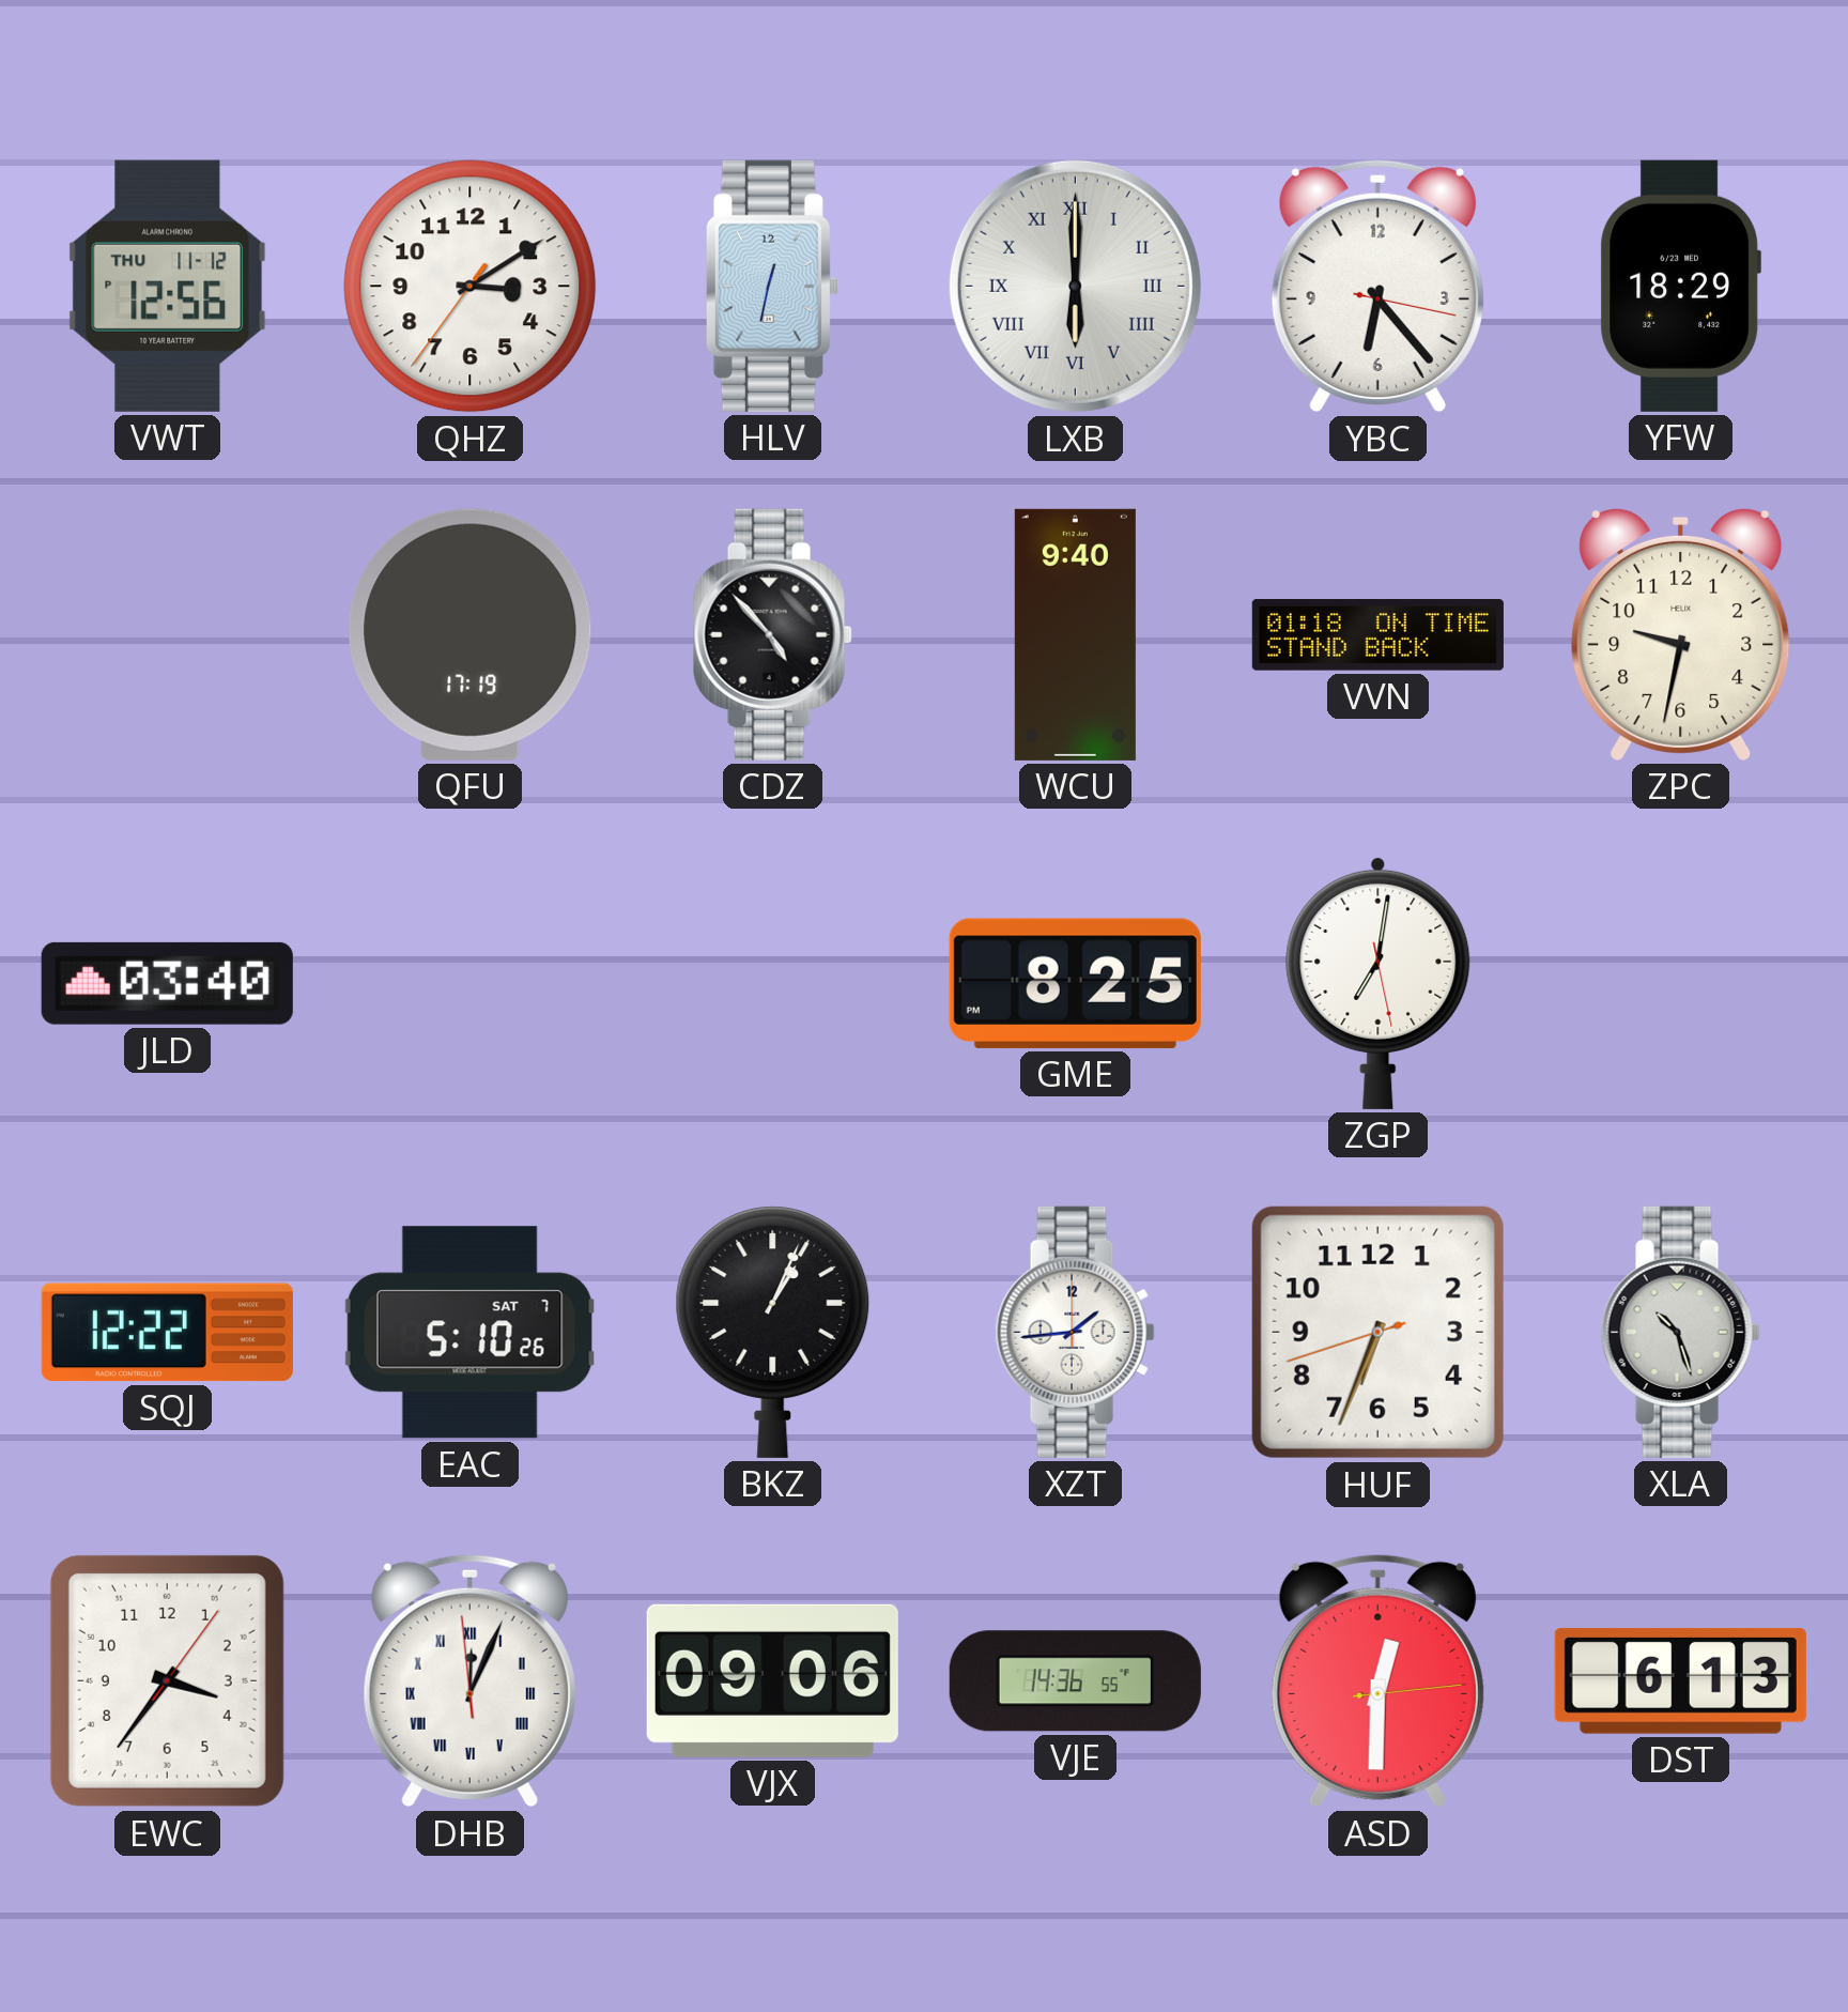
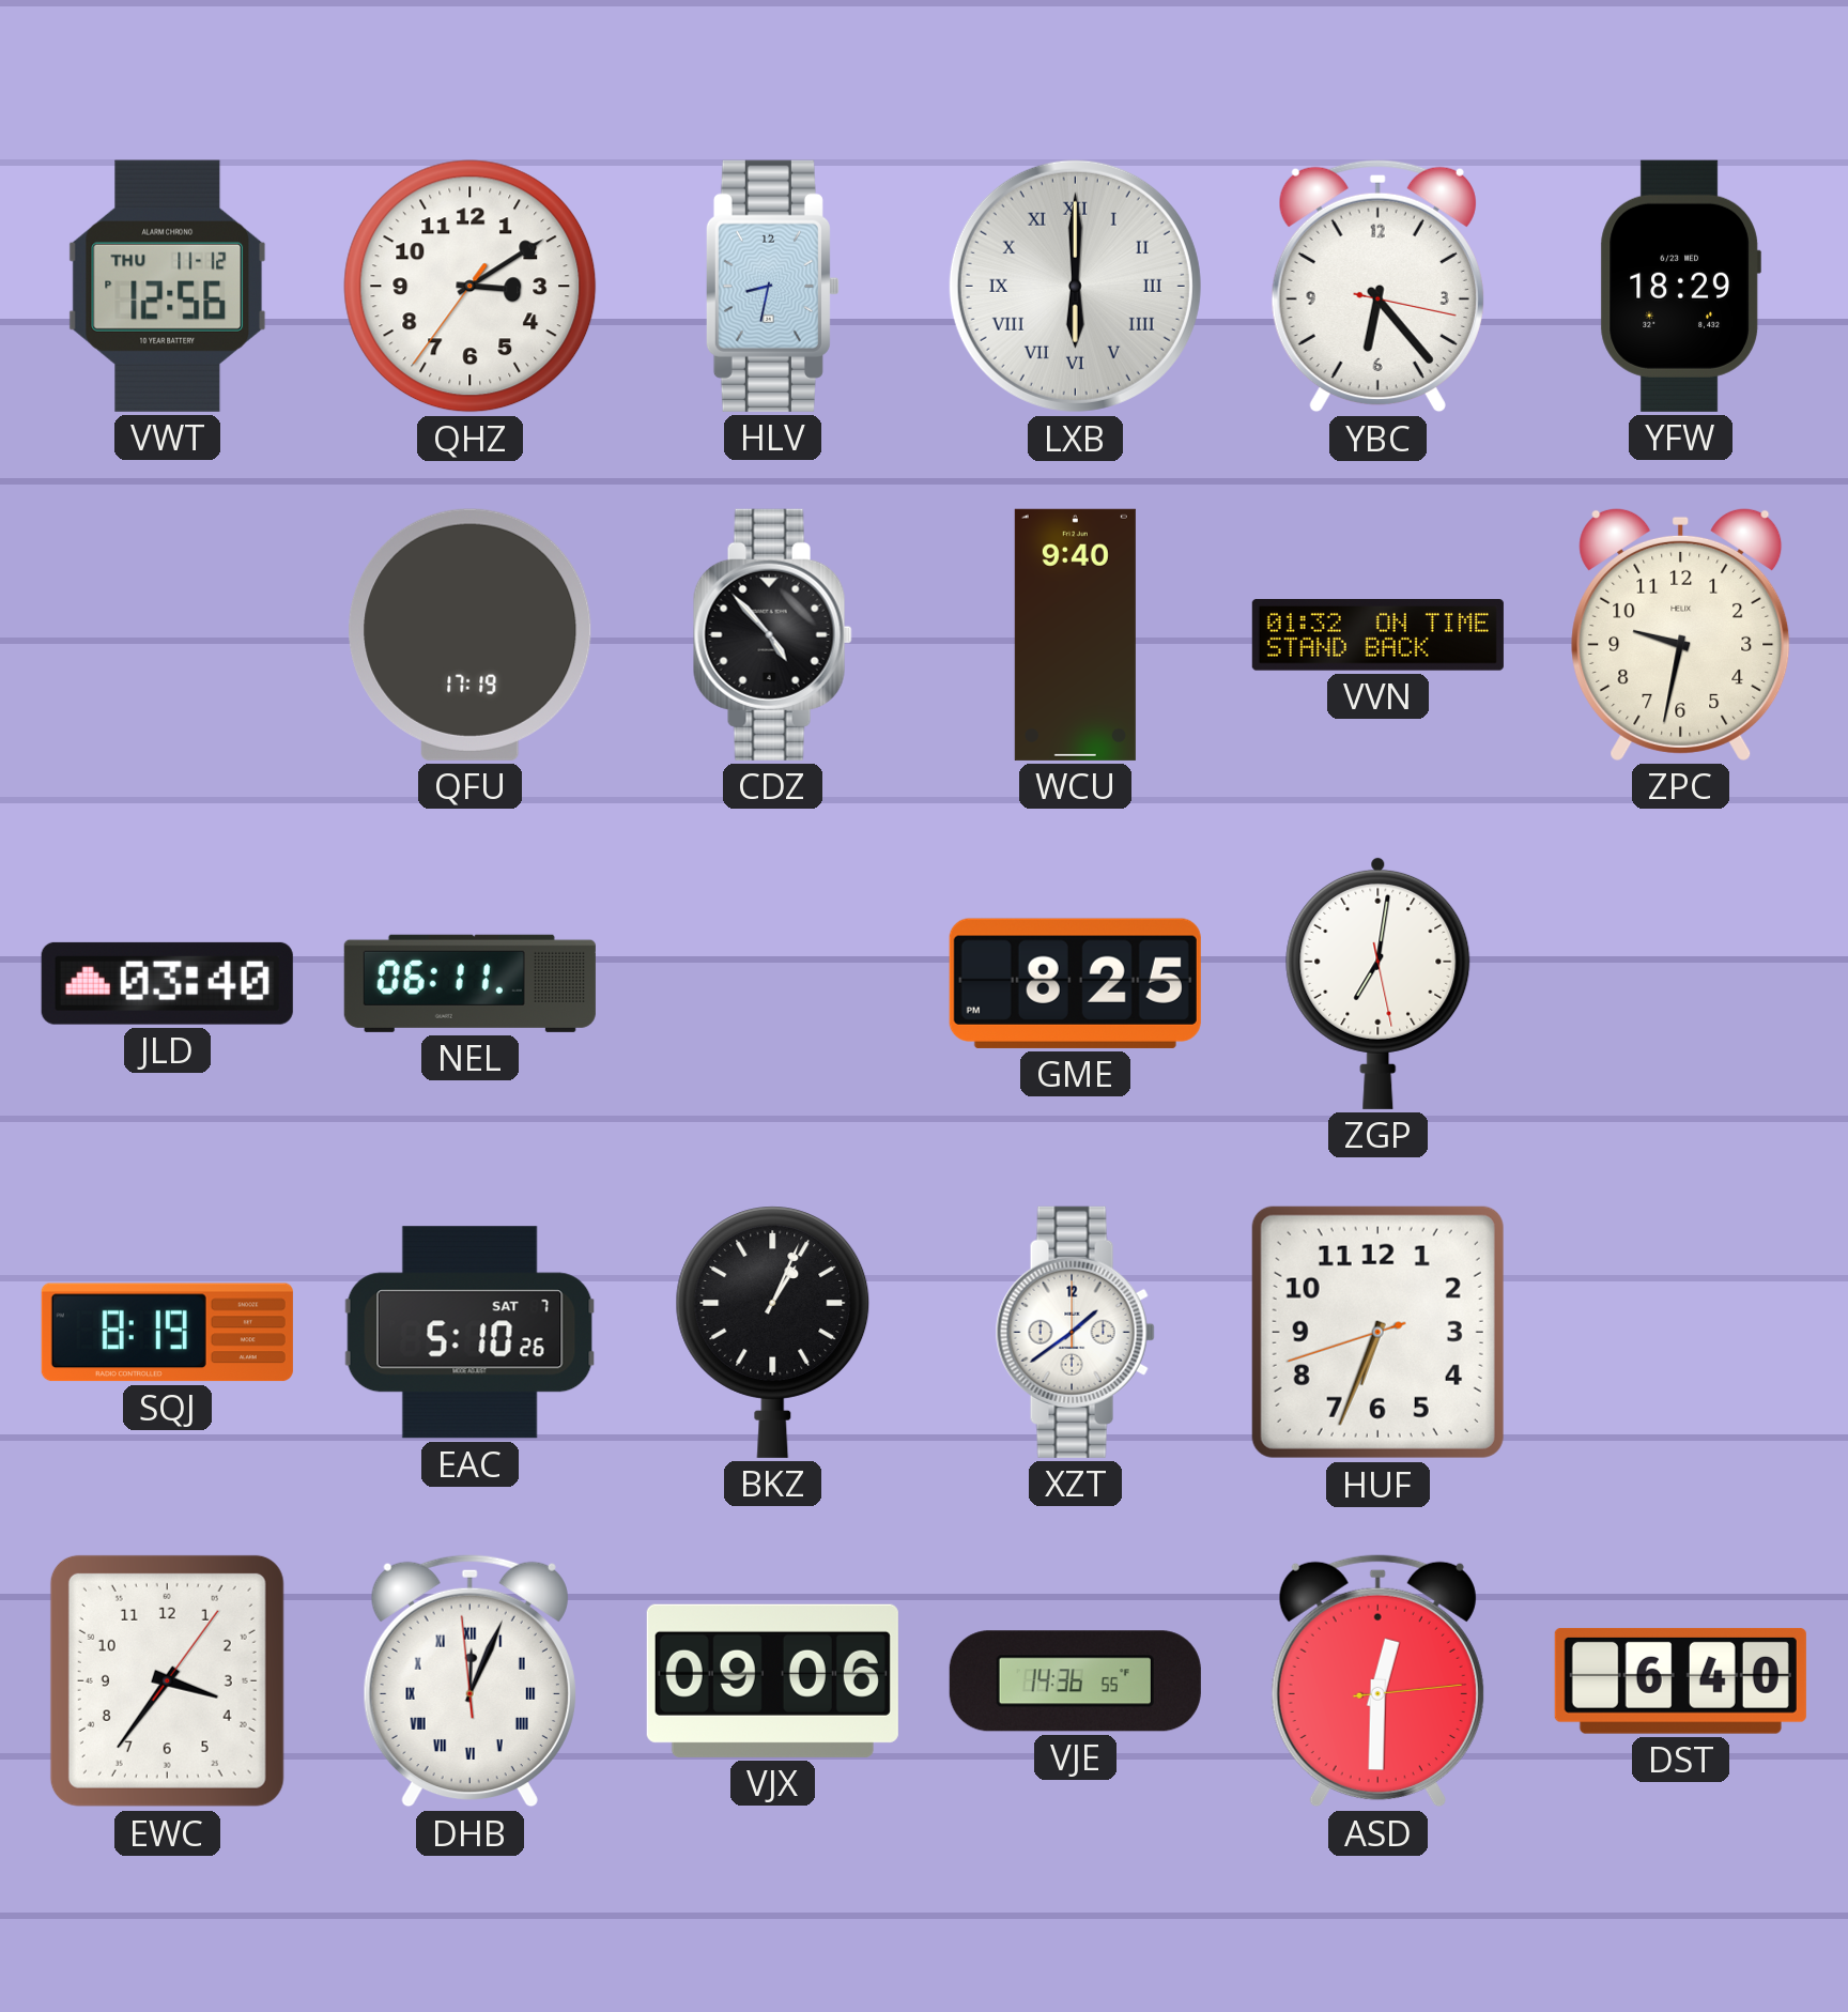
HLV: 12:32 -> 8:32
VVN: 01:18 -> 01:32
NEL: none -> 06:11
SQJ: 12:22 -> 8:19
XZT: 1:44 -> 1:39
XLA: 10:27 -> none
DST: 6:13 -> 6:40
